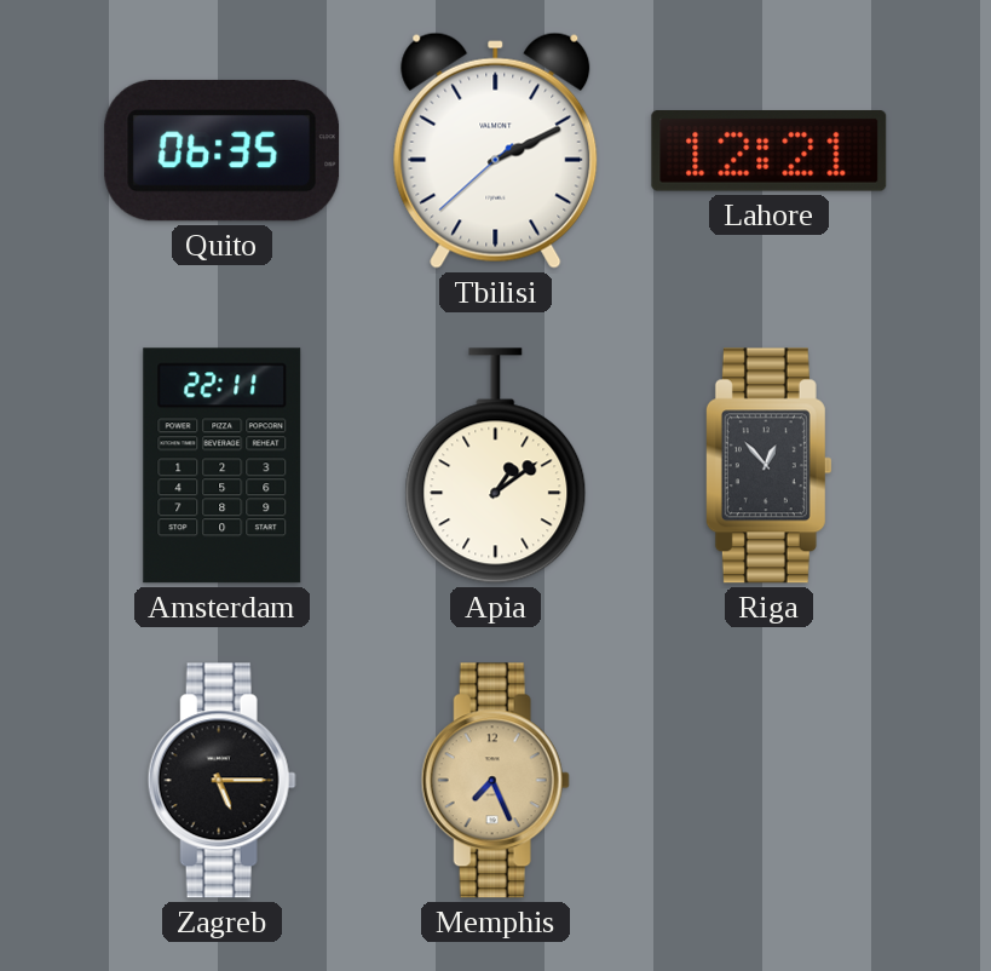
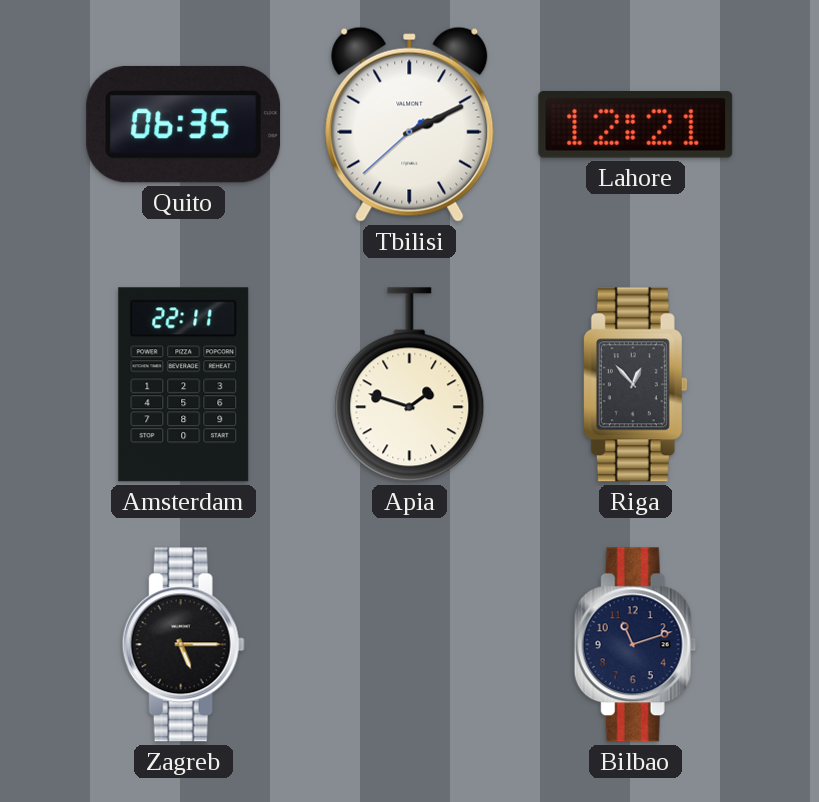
Apia: 1:09 -> 1:48
Memphis: 7:26 -> none
Bilbao: none -> 11:12
